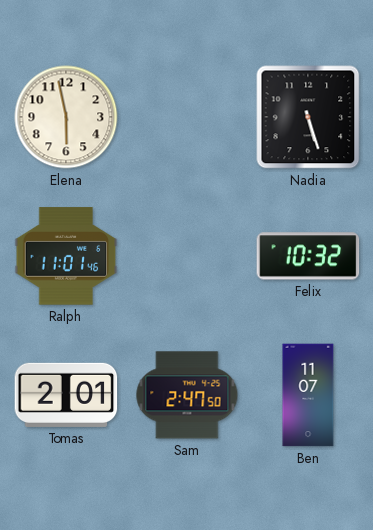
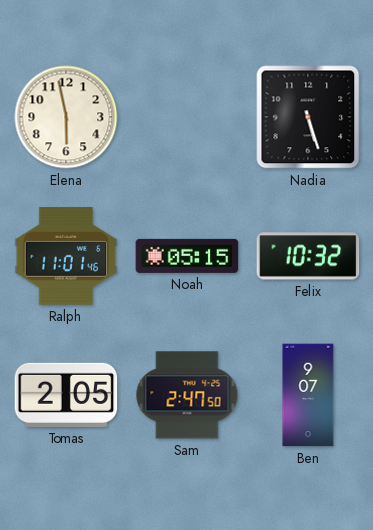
Noah: none -> 05:15
Tomas: 2:01 -> 2:05
Ben: 11:07 -> 9:07
